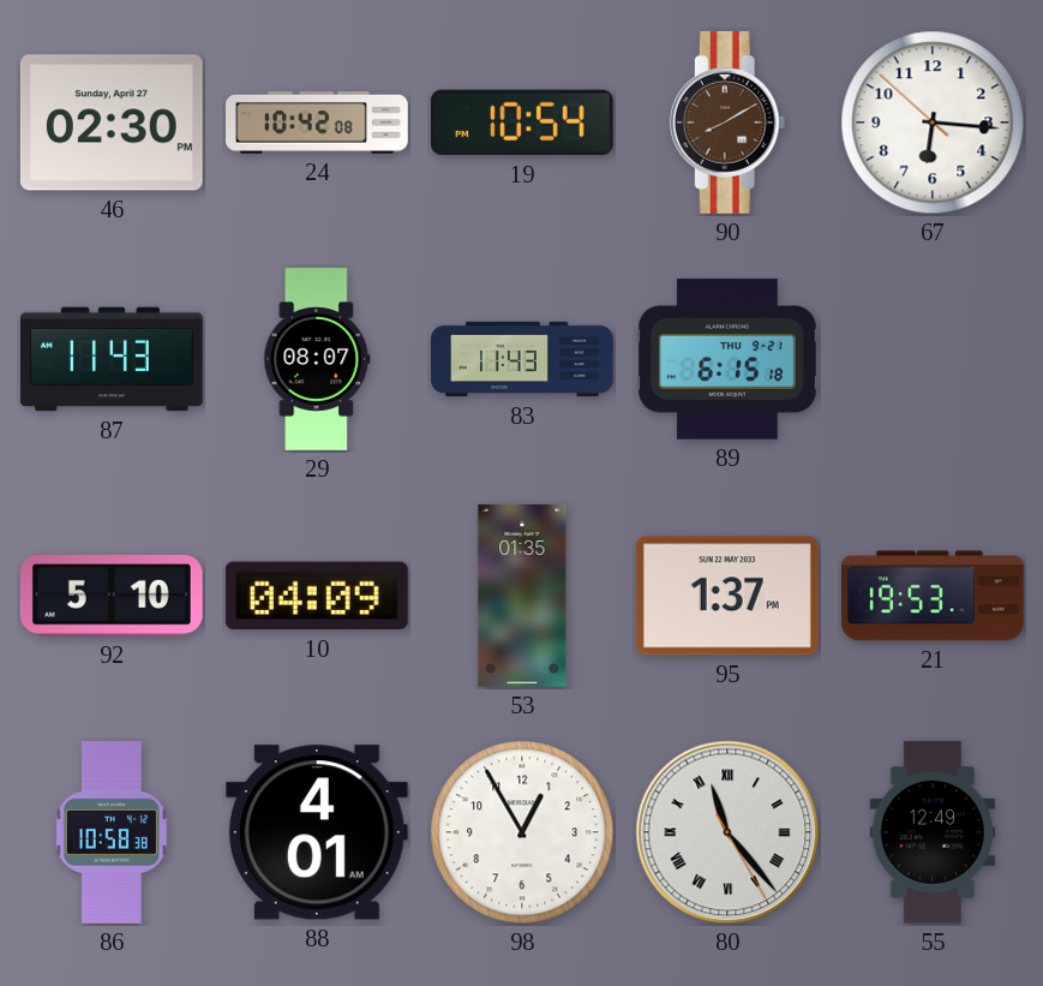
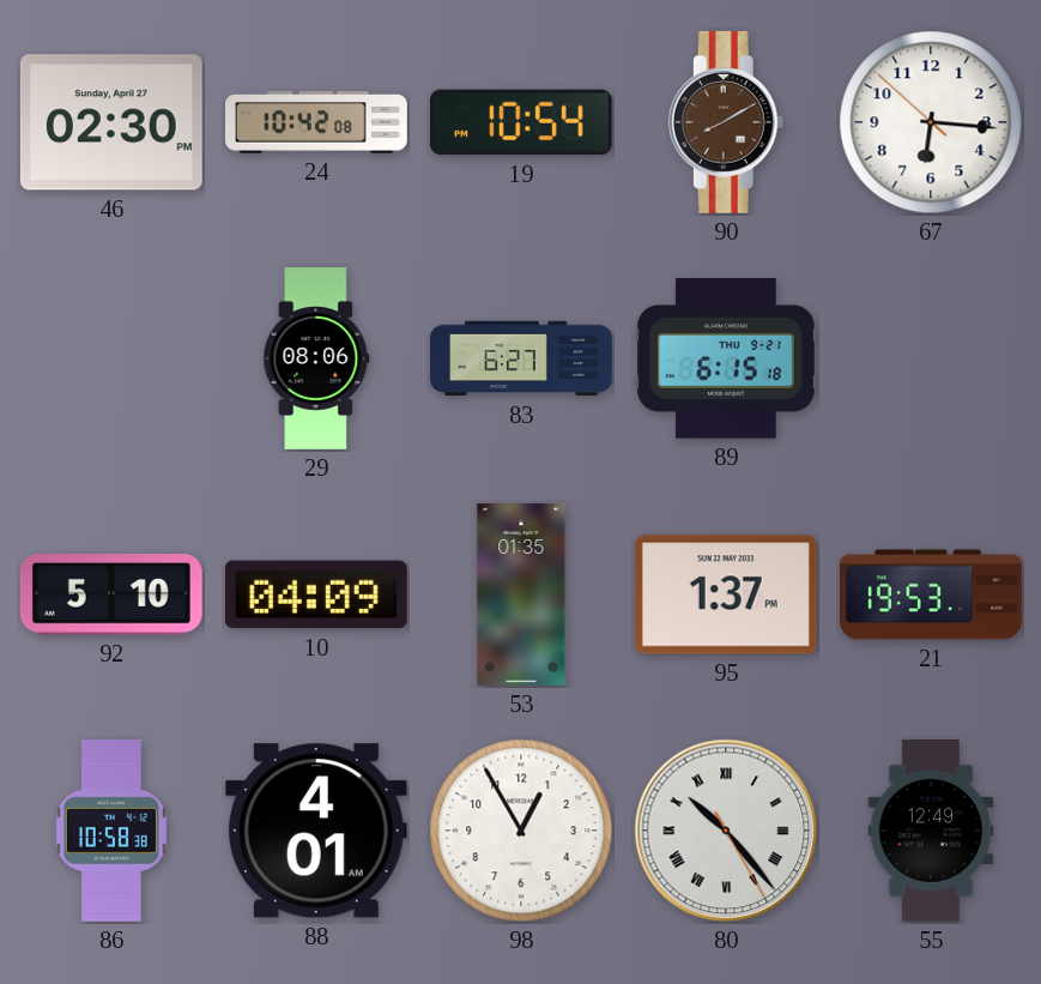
87: 11:43 -> none
29: 08:07 -> 08:06
83: 11:43 -> 6:27
80: 11:23 -> 10:23
